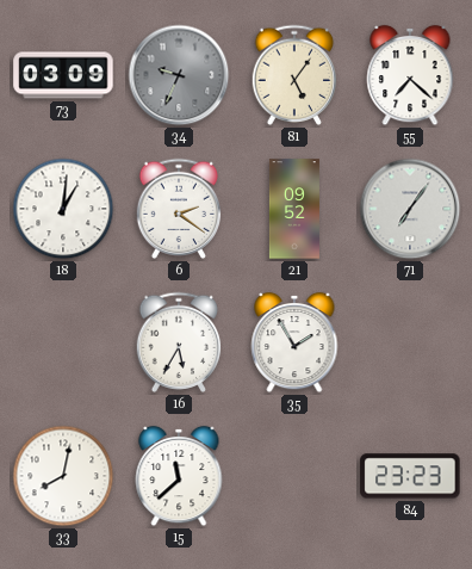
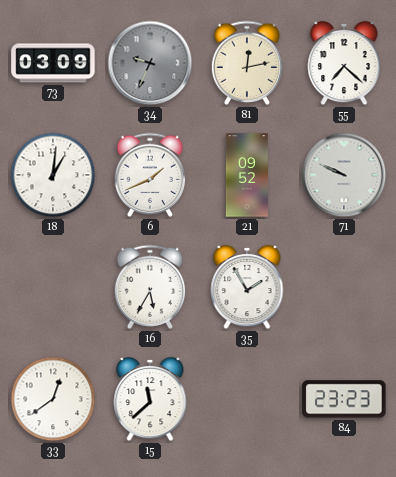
81: 5:06 -> 12:13
6: 2:21 -> 1:41
71: 7:06 -> 9:49
33: 8:02 -> 12:39
